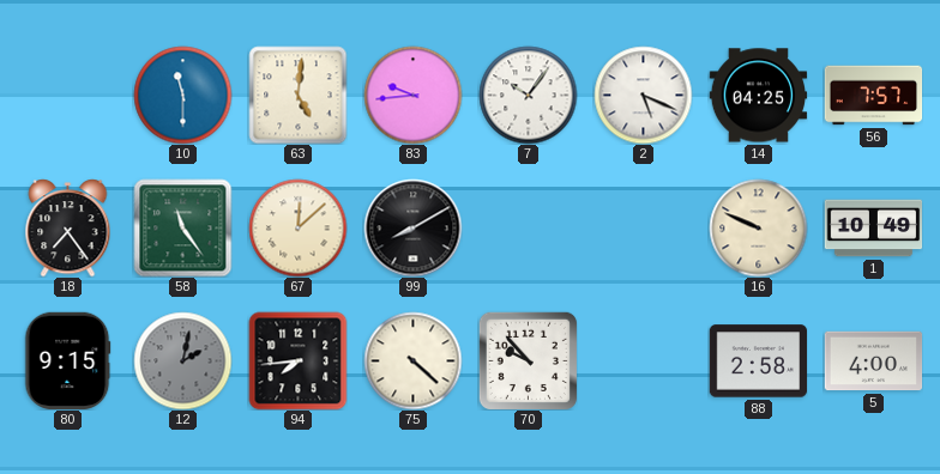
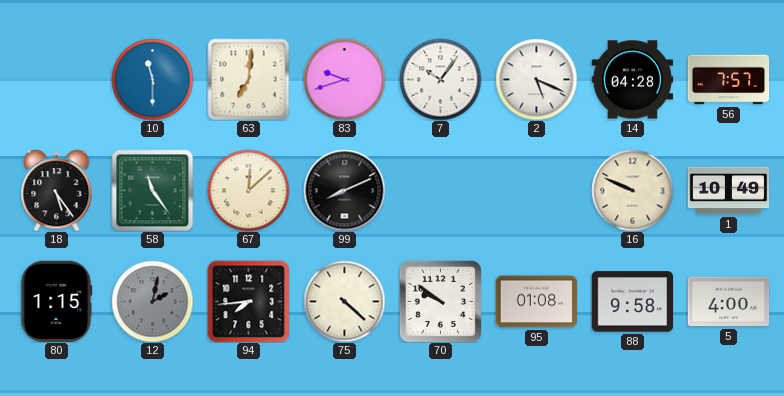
63: 5:01 -> 7:01
83: 9:44 -> 9:42
14: 04:25 -> 04:28
18: 7:24 -> 5:24
99: 8:10 -> 8:11
80: 9:15 -> 1:15
70: 9:53 -> 9:51
95: none -> 01:08
88: 2:58 -> 9:58
